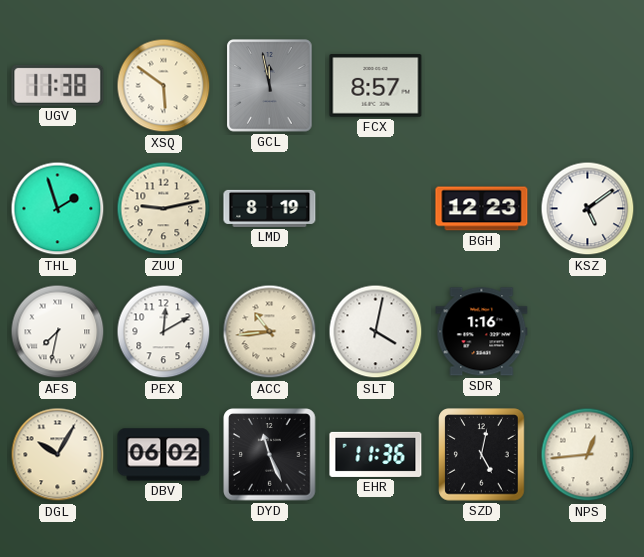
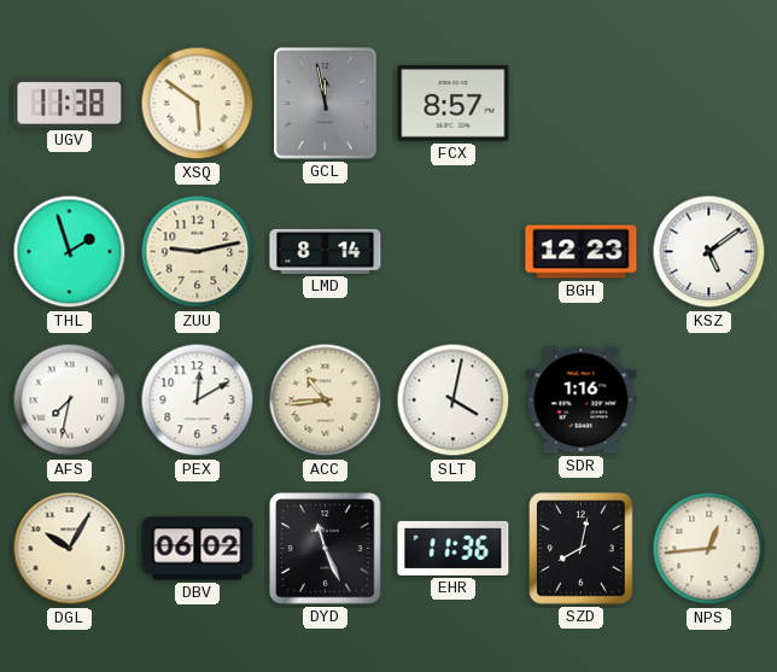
LMD: 8:19 -> 8:14
SZD: 5:02 -> 8:02
